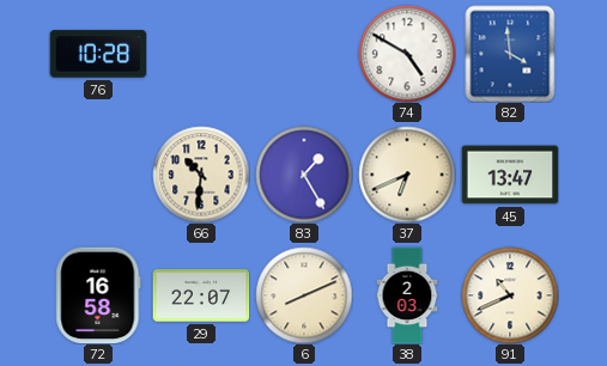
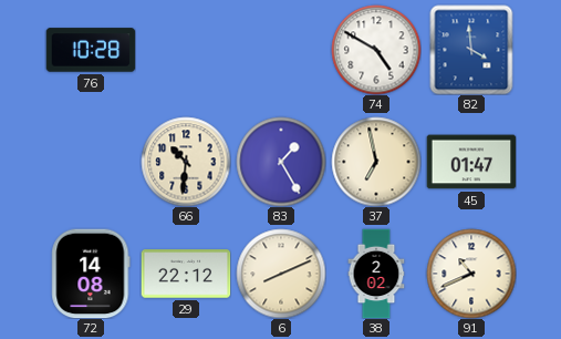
37: 6:41 -> 6:58
45: 13:47 -> 01:47
72: 16:58 -> 14:08
29: 22:07 -> 22:12
38: 2:03 -> 2:02
